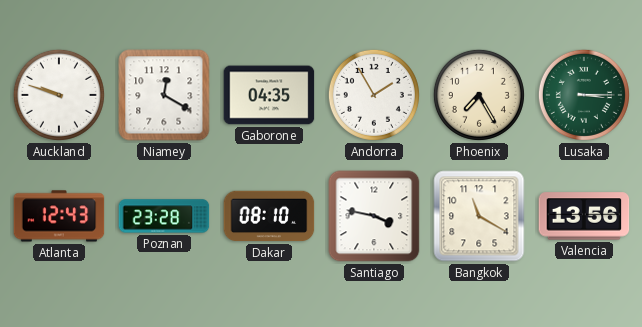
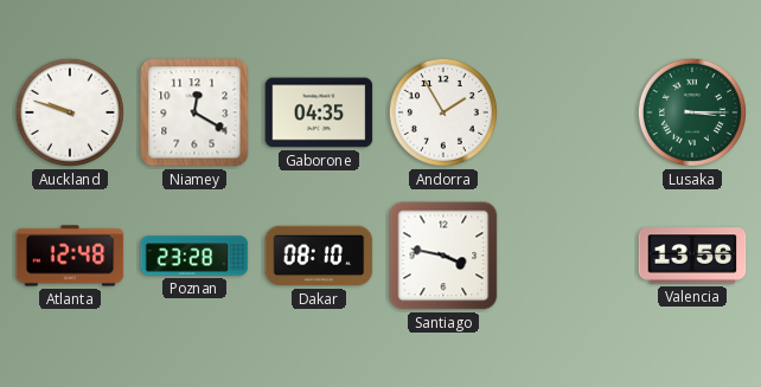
Phoenix: 7:25 -> none
Atlanta: 12:43 -> 12:48
Bangkok: 11:20 -> none
